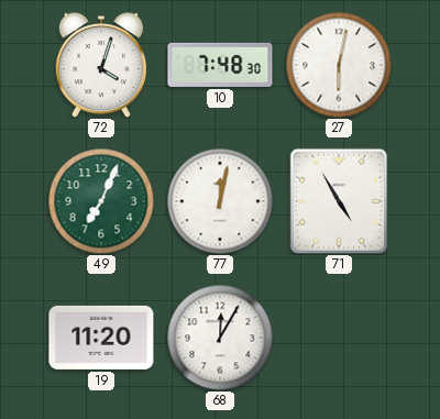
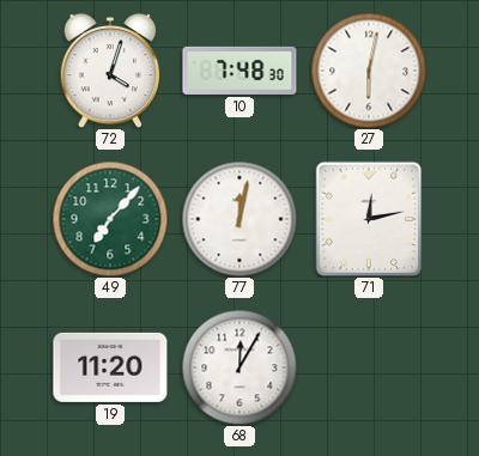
49: 7:04 -> 7:07
71: 4:55 -> 12:13
